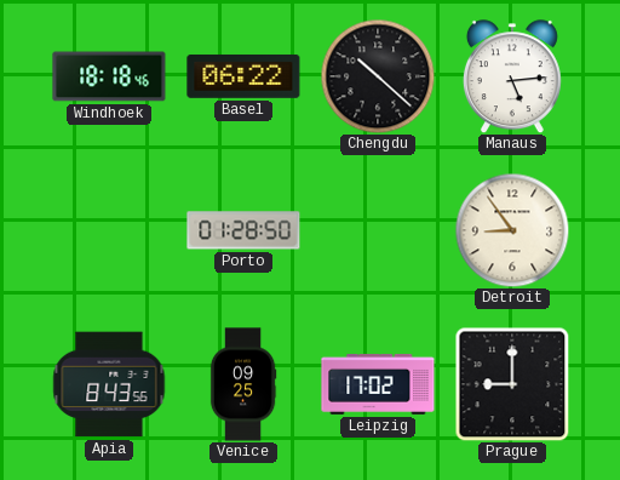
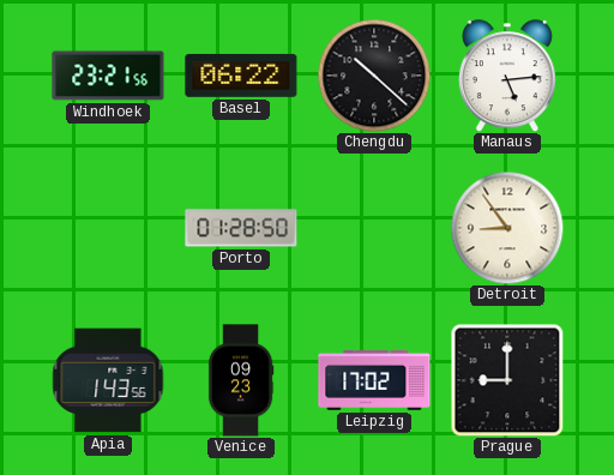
Windhoek: 18:18 -> 23:21
Apia: 8:43 -> 1:43
Venice: 09:25 -> 09:23
